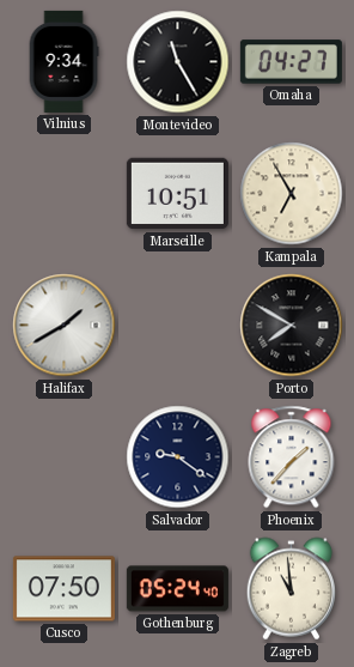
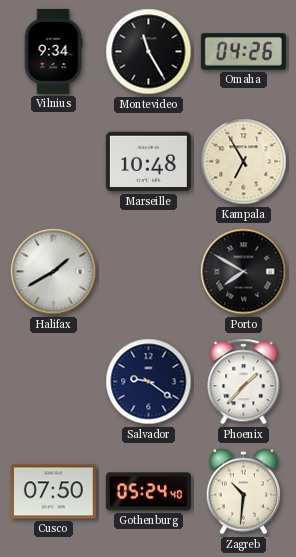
Omaha: 04:27 -> 04:26
Marseille: 10:51 -> 10:48
Zagreb: 10:59 -> 10:31
